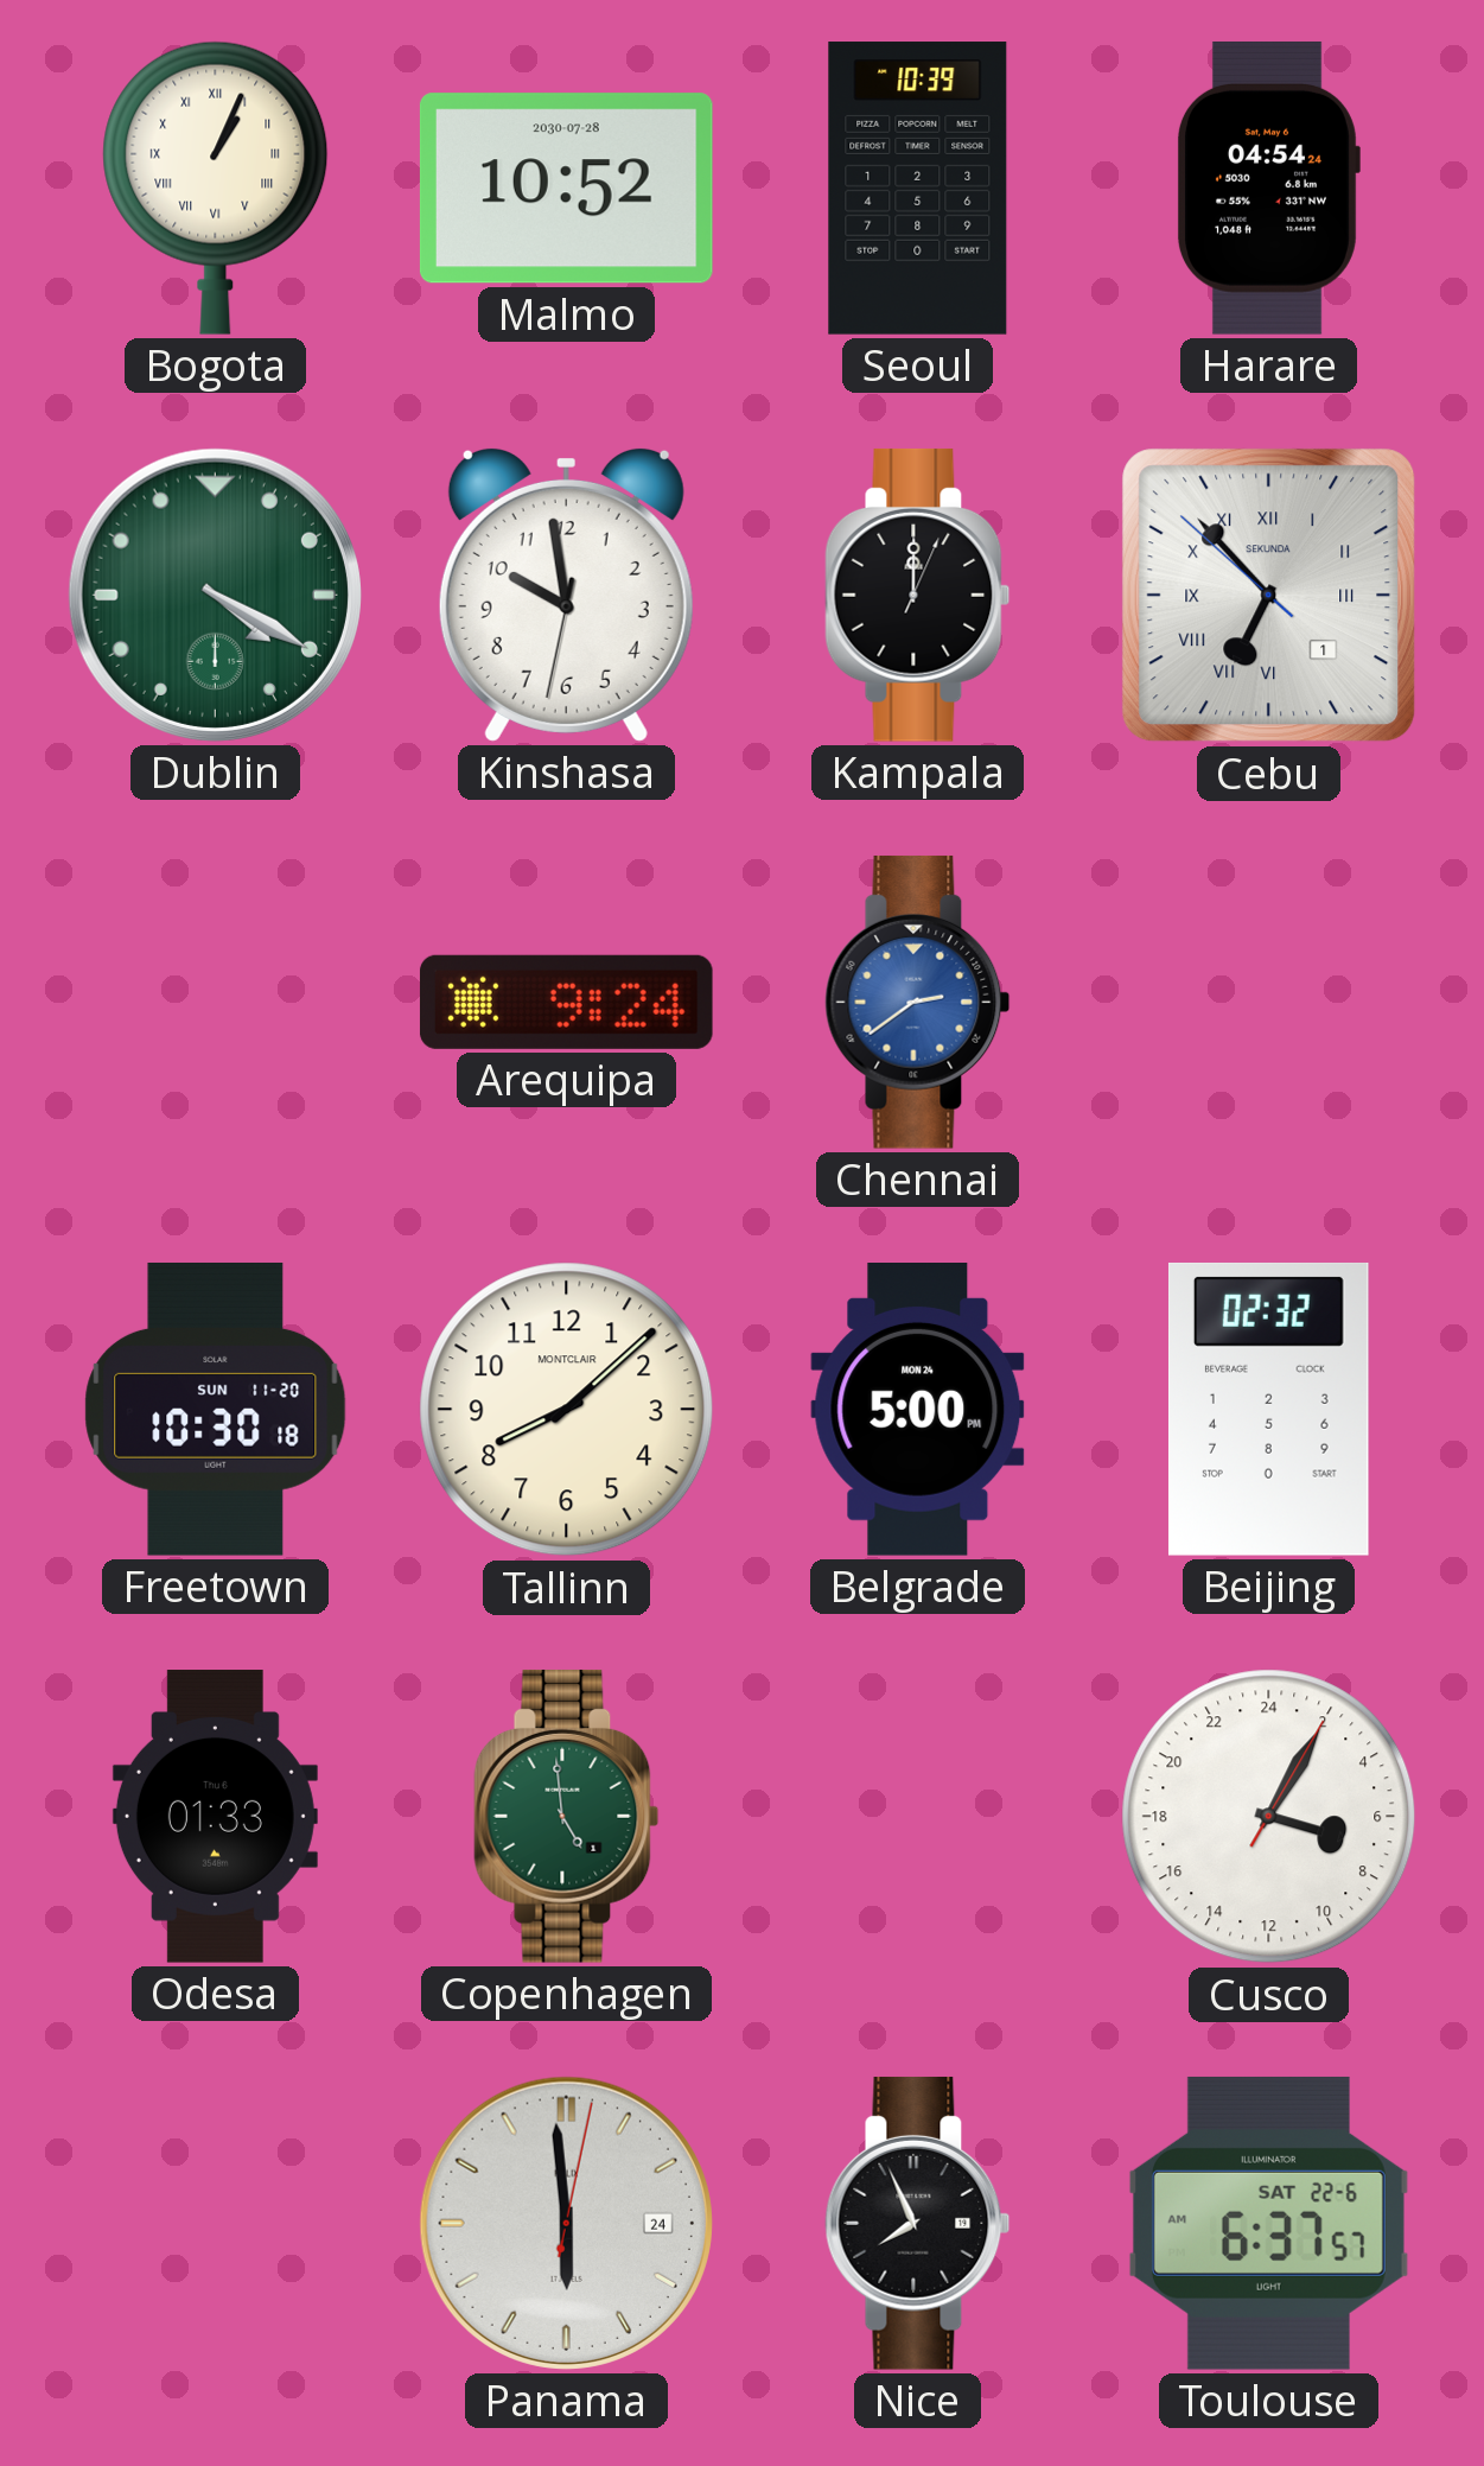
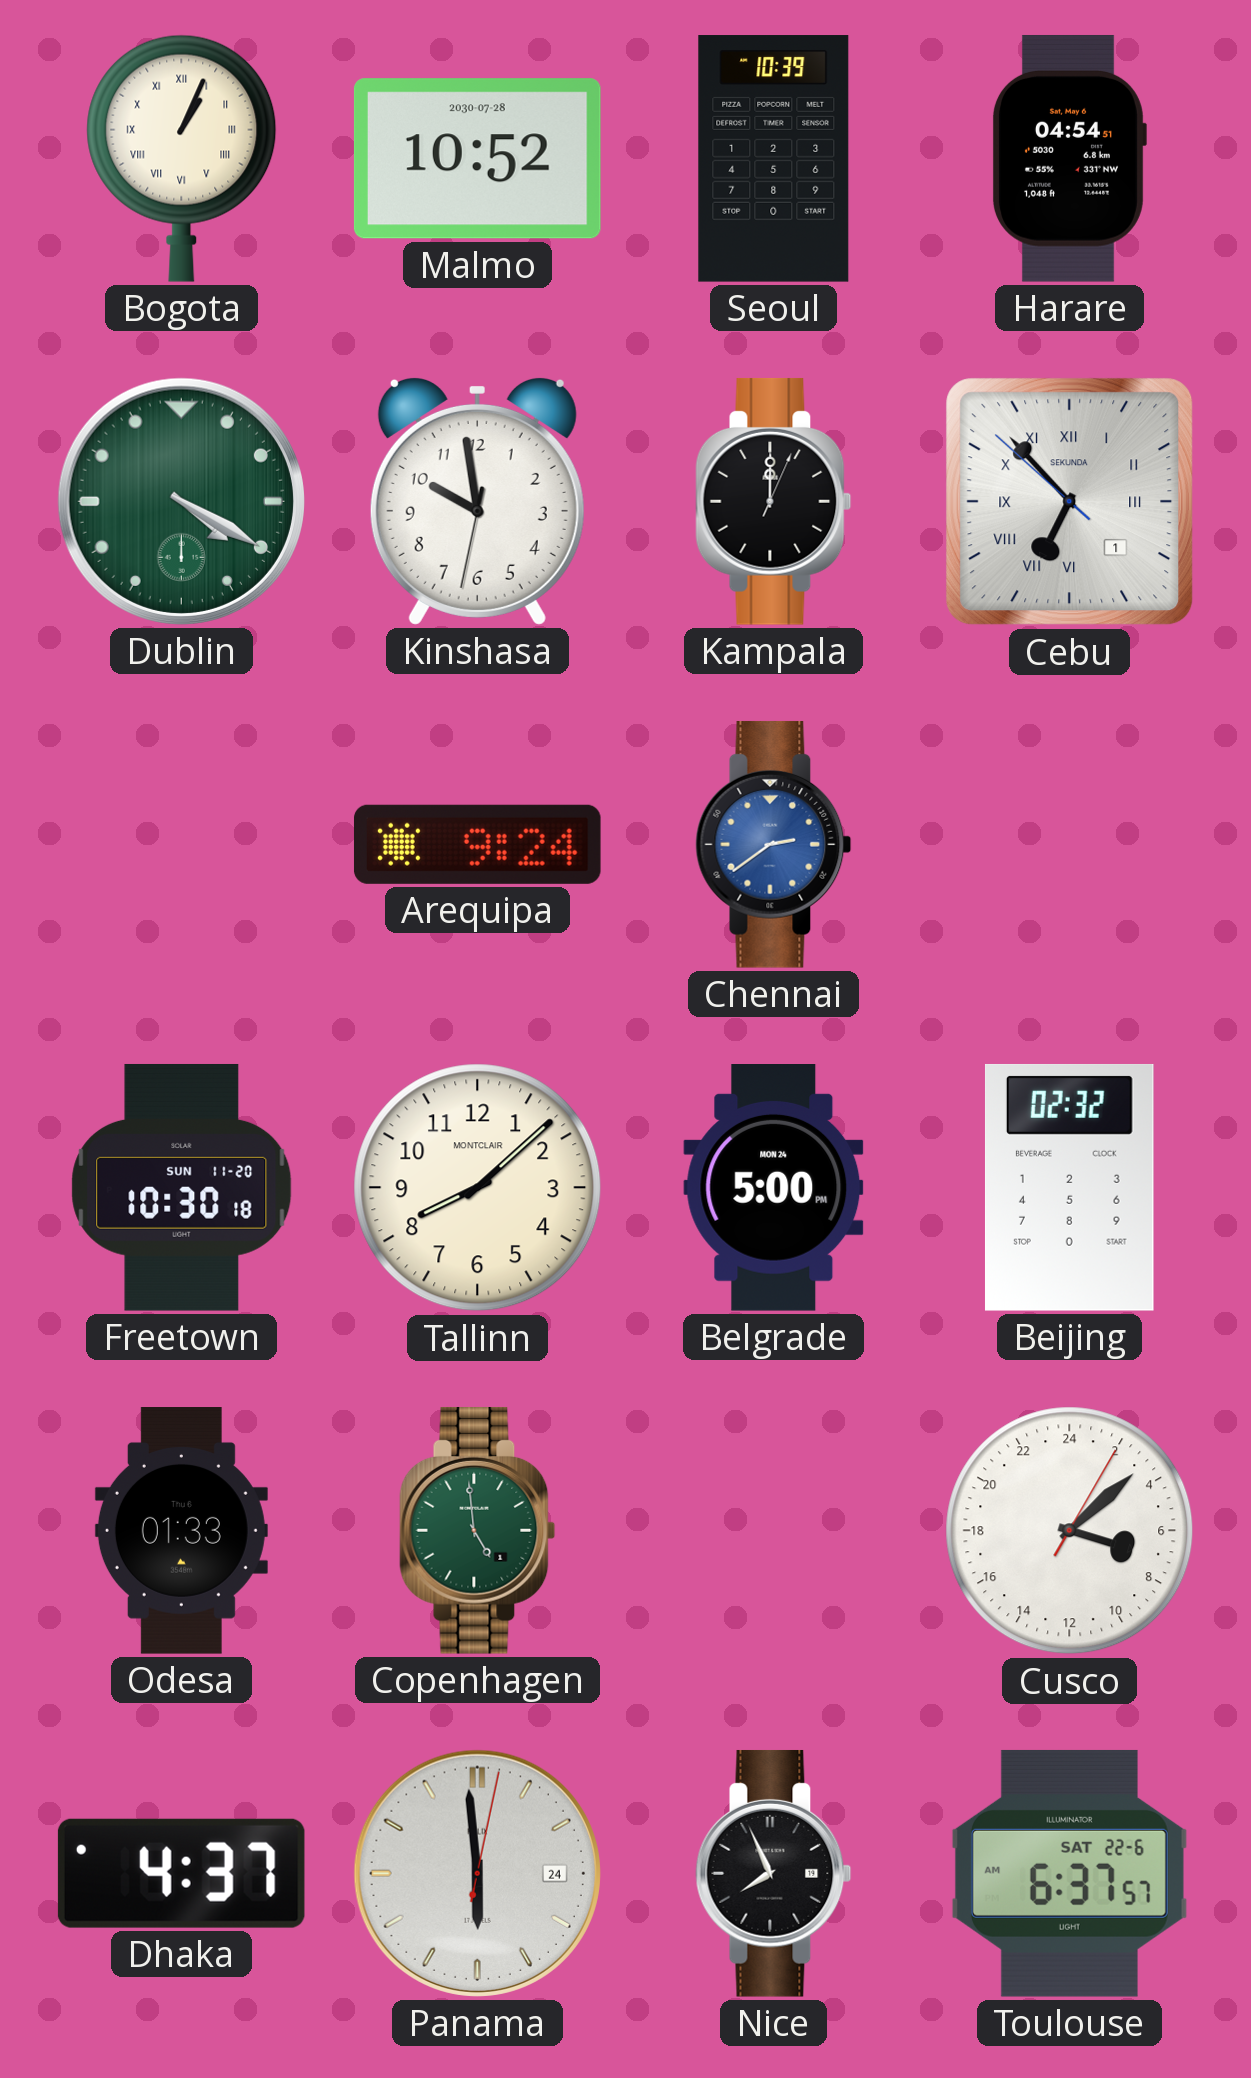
Harare: 04:54:24 -> 04:54:51
Cusco: 7:05 -> 7:08
Dhaka: none -> 4:37
